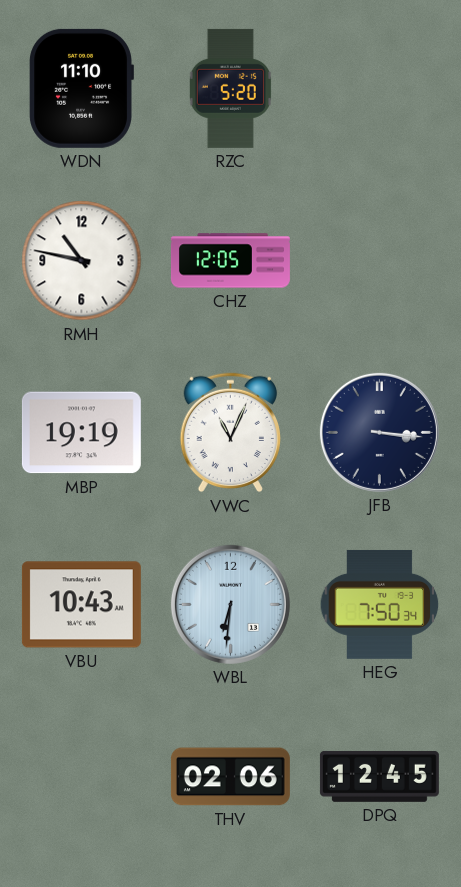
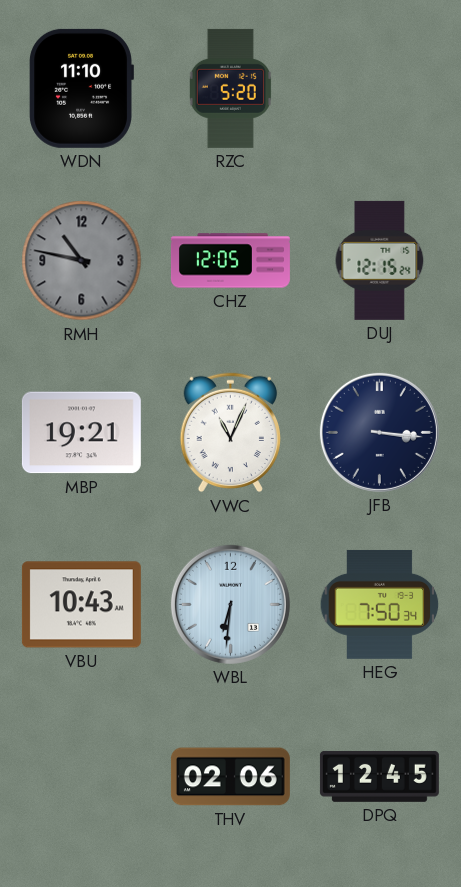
RMH dial: white -> grey
DUJ: none -> 12:15
MBP: 19:19 -> 19:21
